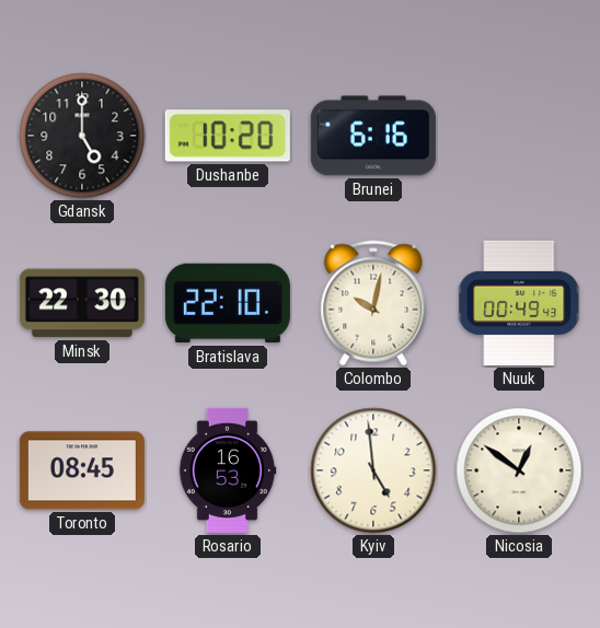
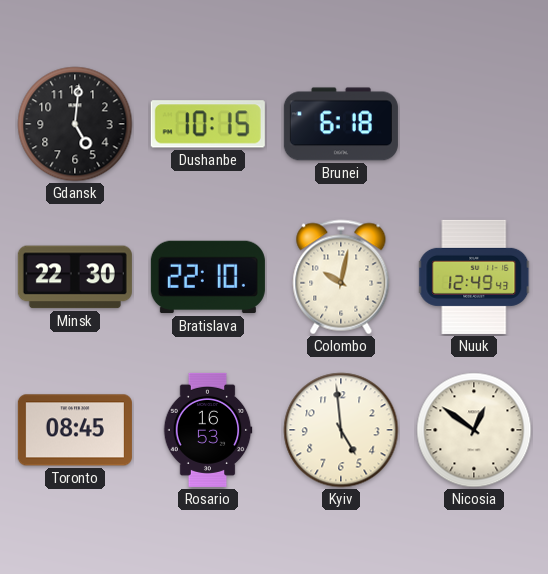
Gdansk: 5:00 -> 5:01
Dushanbe: 10:20 -> 10:15
Brunei: 6:16 -> 6:18
Nuuk: 00:49 -> 12:49
